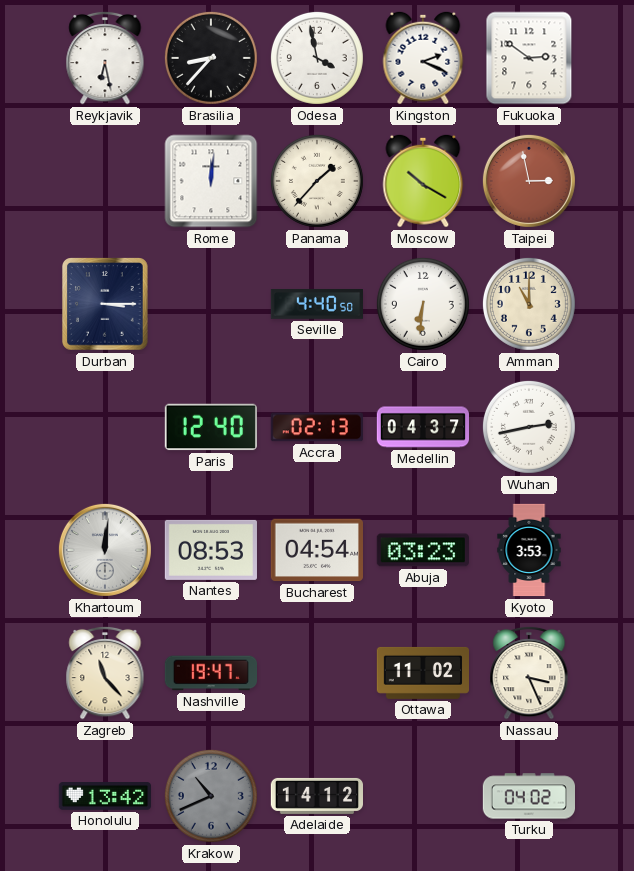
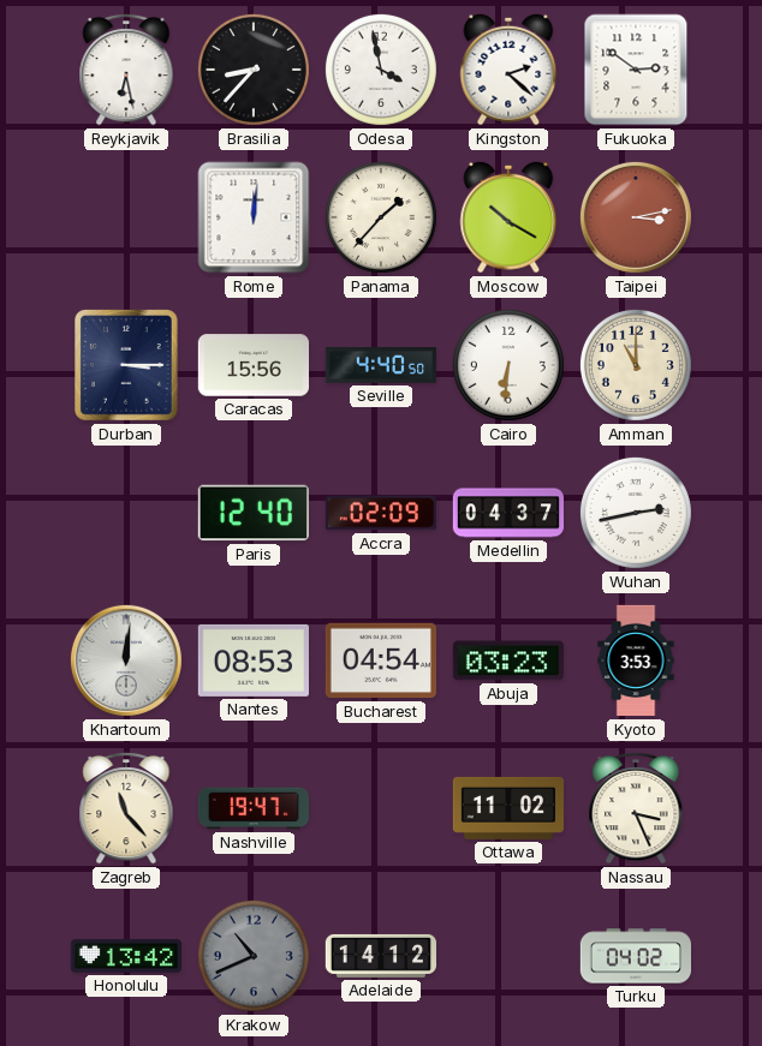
Kingston: 2:19 -> 2:22
Taipei: 2:58 -> 3:13
Caracas: none -> 15:56
Accra: 02:13 -> 02:09
